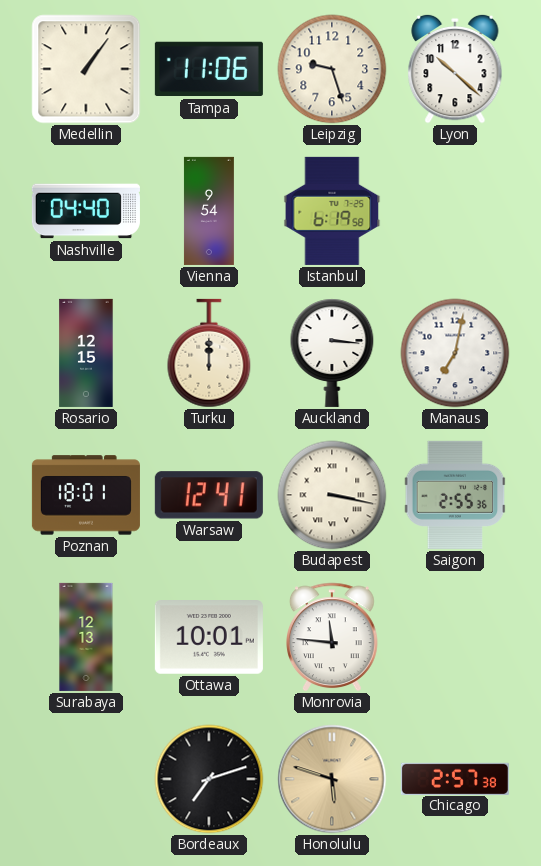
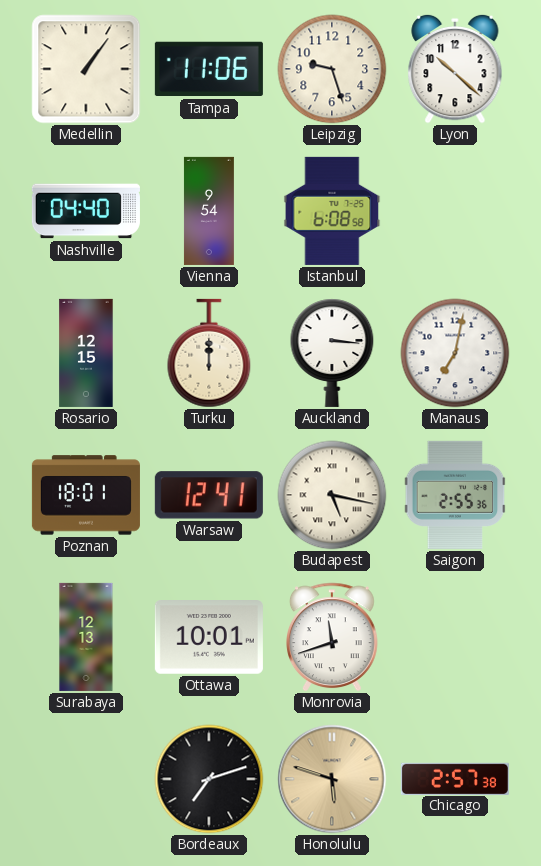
Istanbul: 6:19 -> 6:08
Budapest: 3:17 -> 5:17
Monrovia: 11:46 -> 11:42
